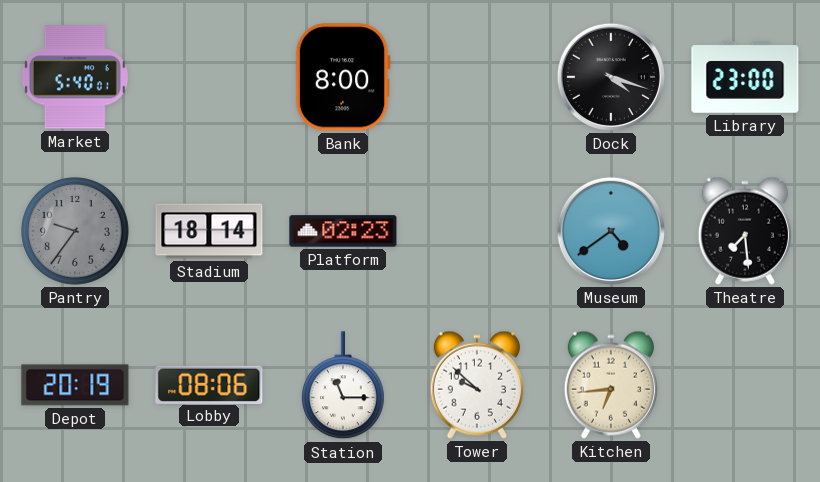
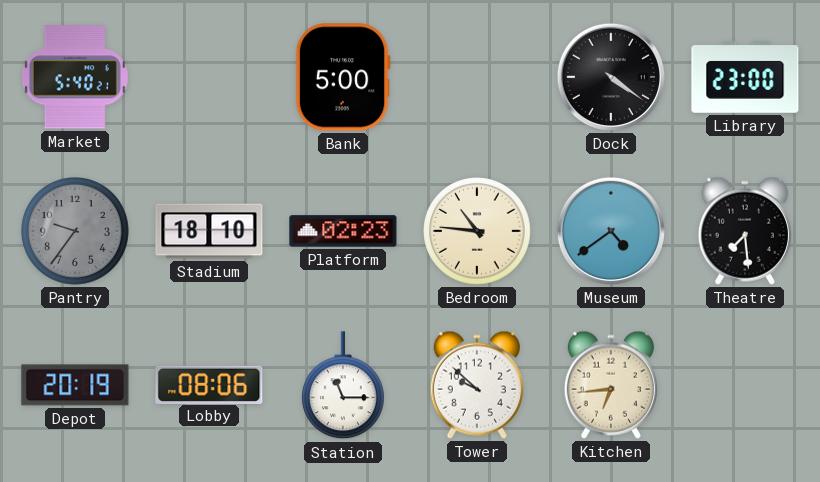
Market: 5:40:01 -> 5:40:21
Bank: 8:00 -> 5:00
Dock: 4:18 -> 4:21
Stadium: 18:14 -> 18:10
Bedroom: none -> 10:46
